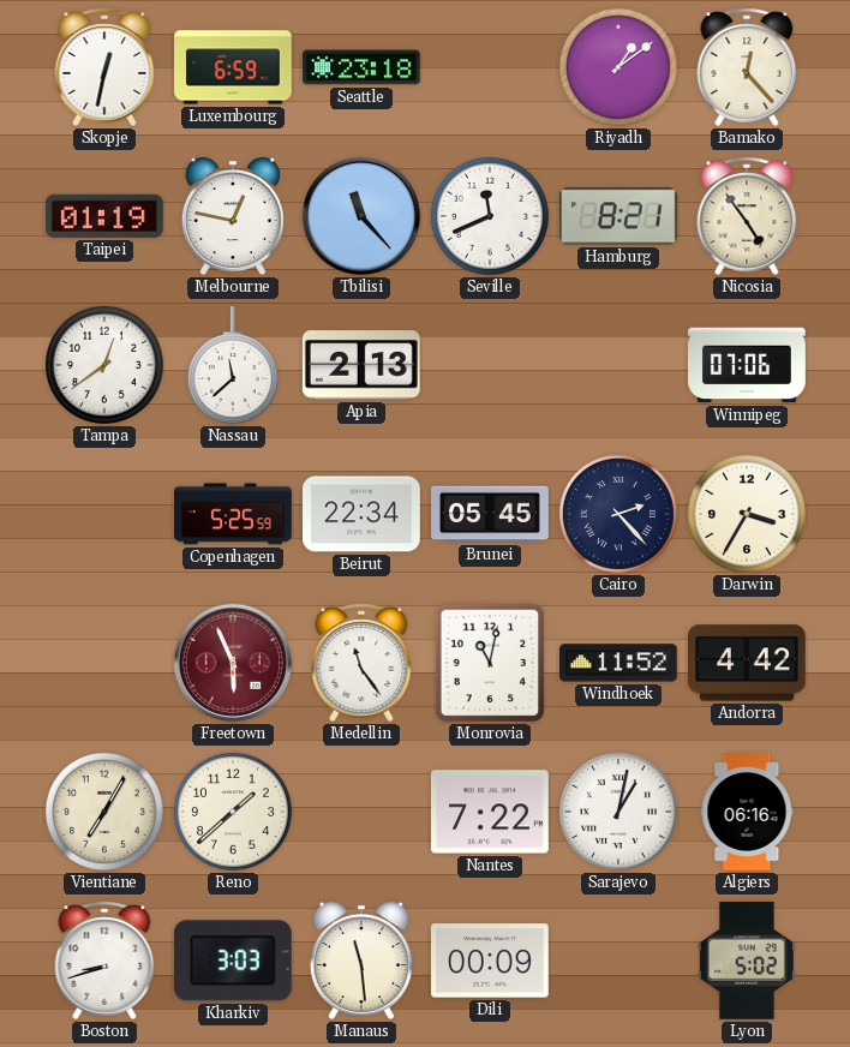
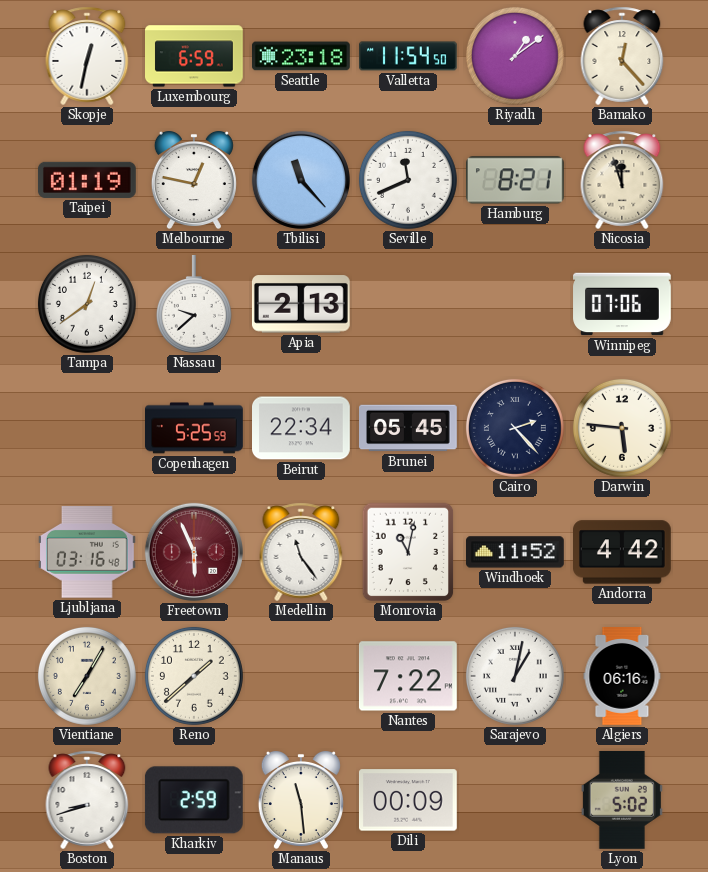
Valletta: none -> 11:54
Nicosia: 4:54 -> 11:57
Nassau: 11:38 -> 9:38
Darwin: 3:35 -> 5:46
Ljubljana: none -> 03:16
Kharkiv: 3:03 -> 2:59
